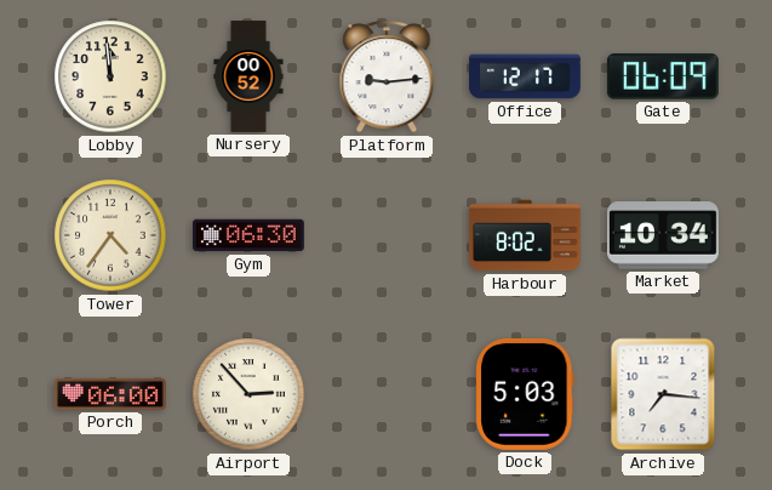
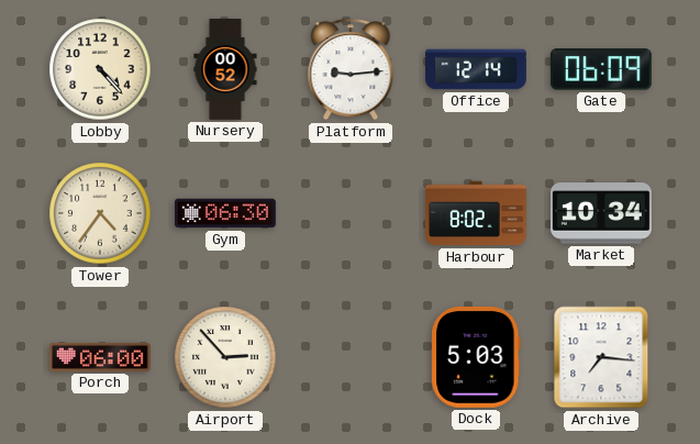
Lobby: 11:59 -> 4:23
Office: 12:17 -> 12:14
